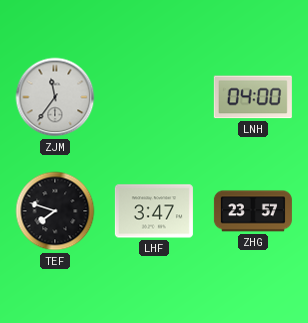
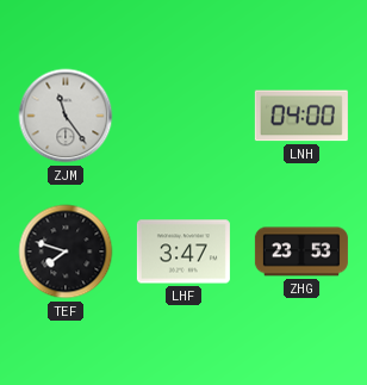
ZJM: 11:36 -> 11:24
ZHG: 23:57 -> 23:53
